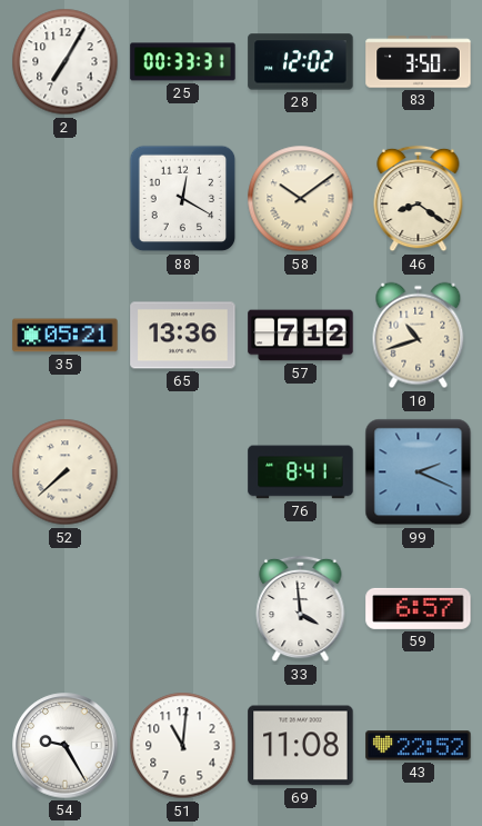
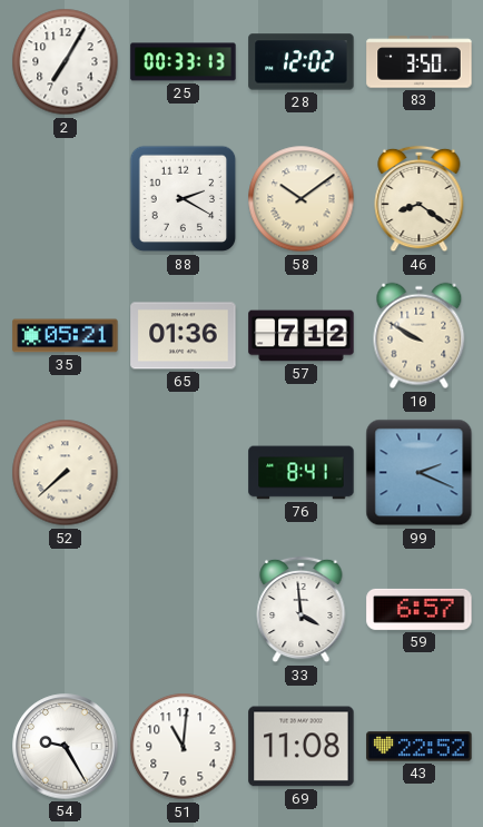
25: 00:33:31 -> 00:33:13
88: 12:20 -> 2:20
65: 13:36 -> 01:36
10: 10:42 -> 9:50
